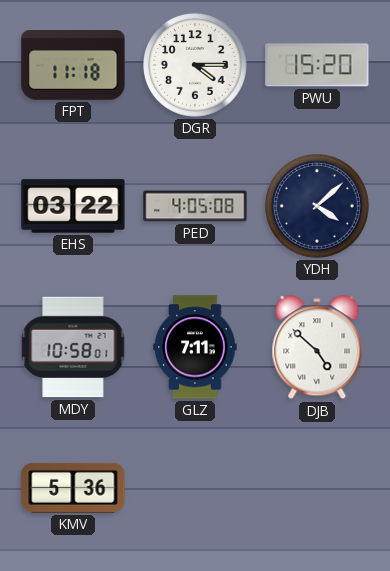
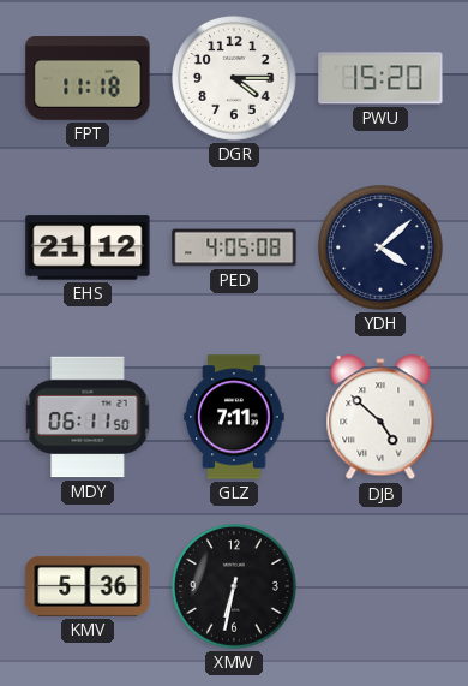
EHS: 03:22 -> 21:12
MDY: 10:58 -> 06:11
XMW: none -> 6:32
